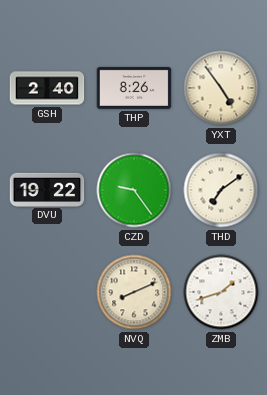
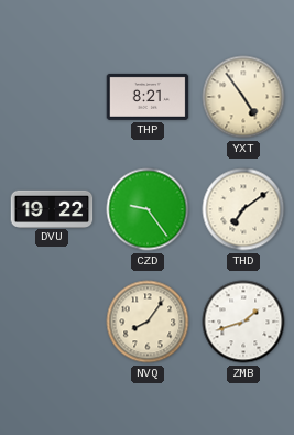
GSH: 2:40 -> none
THP: 8:26 -> 8:21
NVQ: 8:11 -> 8:06
